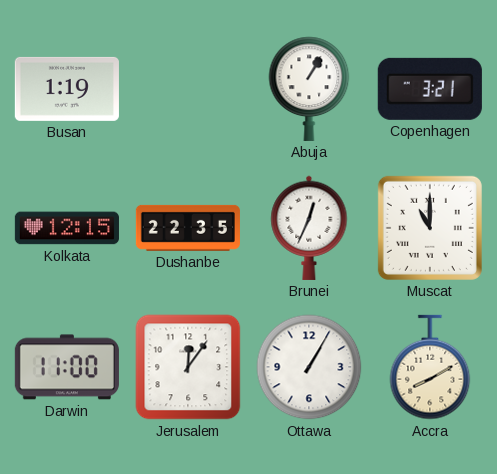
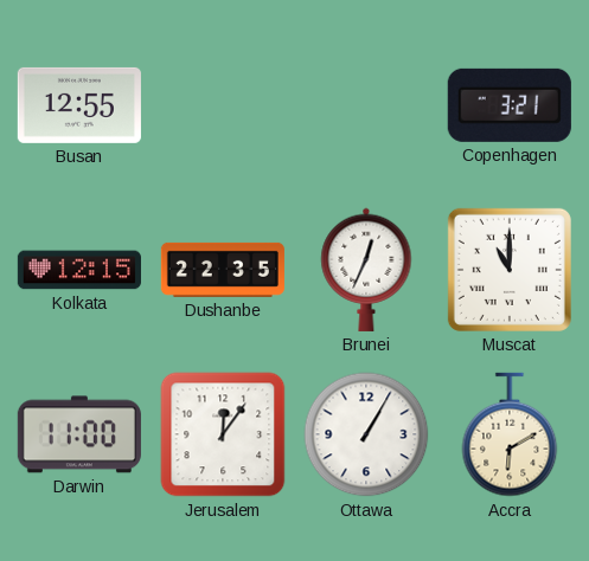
Busan: 1:19 -> 12:55
Abuja: 1:05 -> none
Accra: 8:10 -> 6:10
